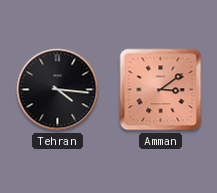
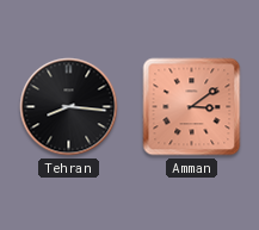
Tehran: 4:16 -> 8:16
